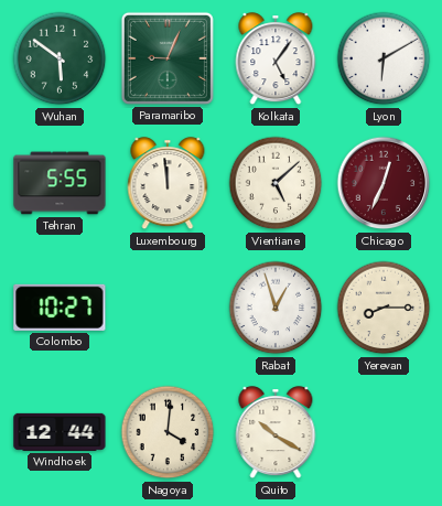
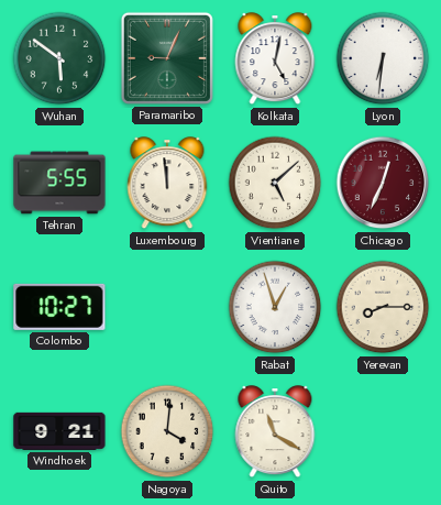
Kolkata: 5:06 -> 5:02
Lyon: 6:10 -> 6:31
Windhoek: 12:44 -> 9:21
Quito: 10:20 -> 11:20
